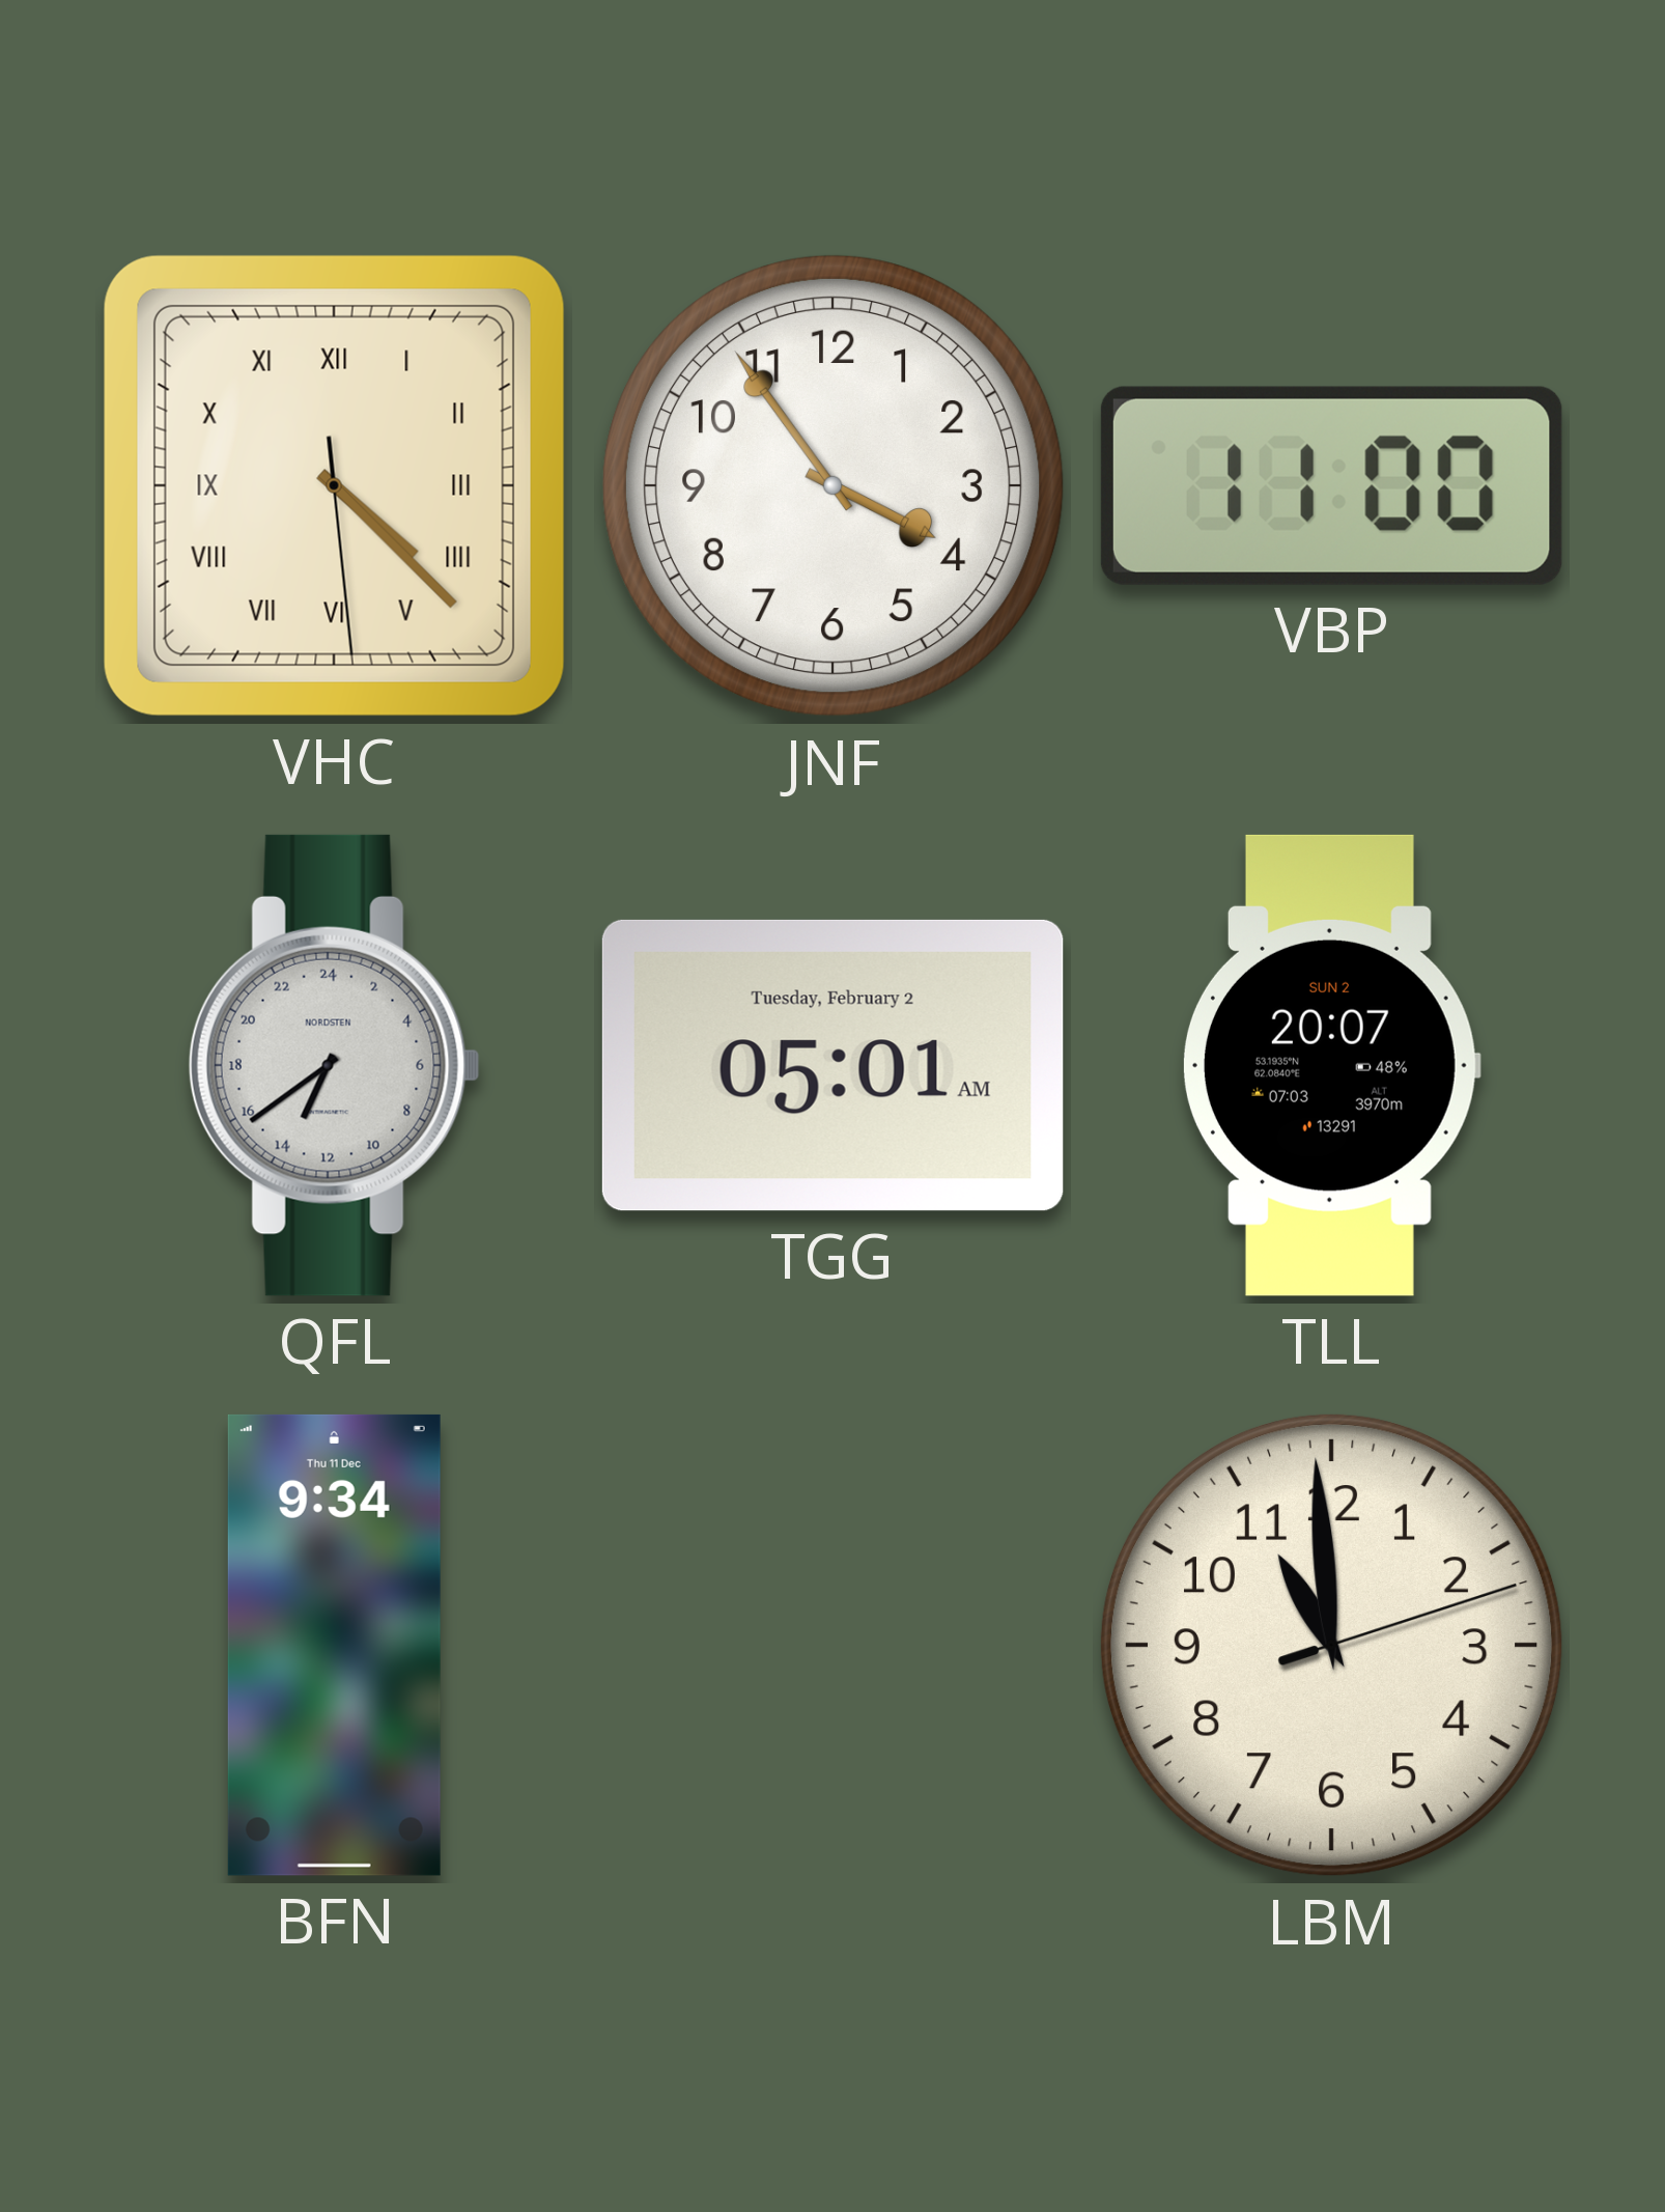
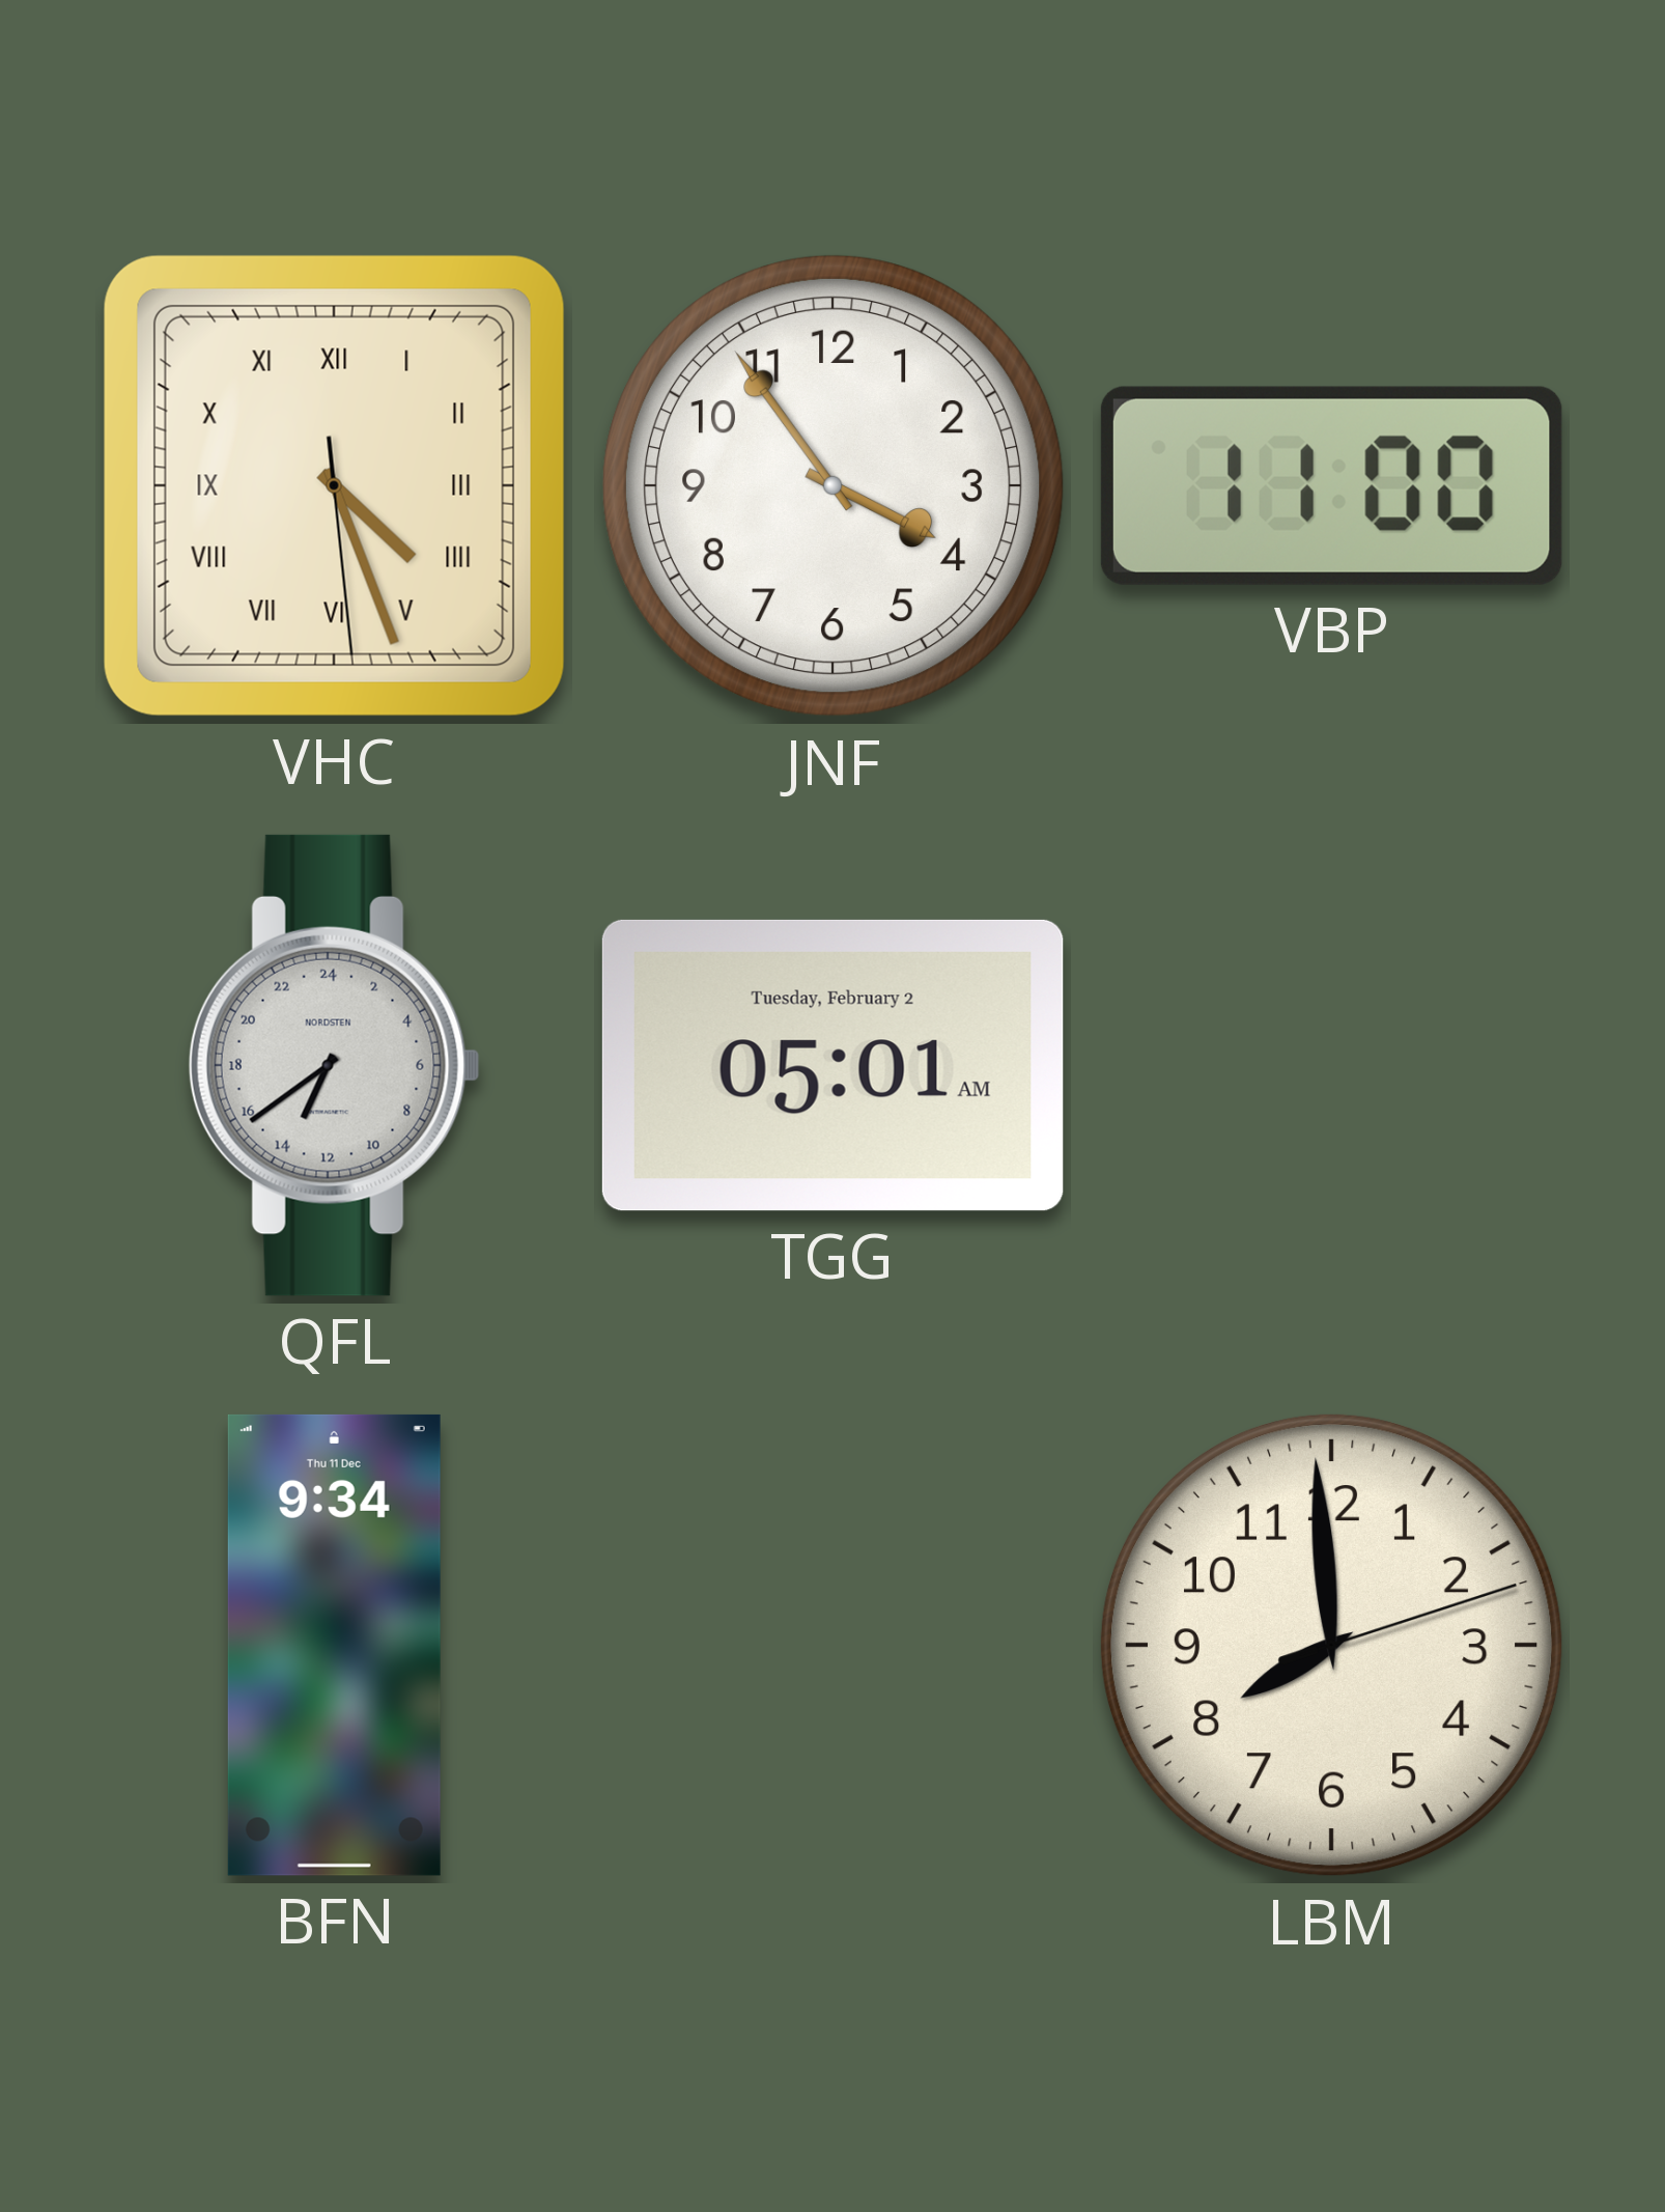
VHC: 4:22 -> 4:26
TLL: 20:07 -> none
LBM: 10:59 -> 7:59
